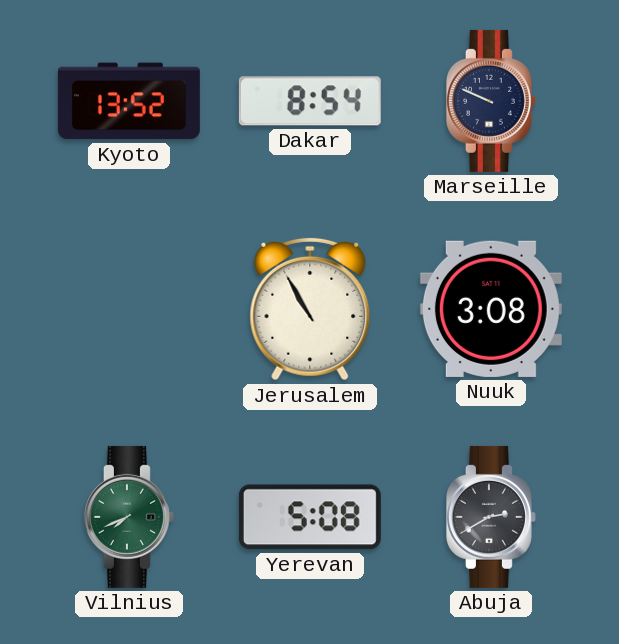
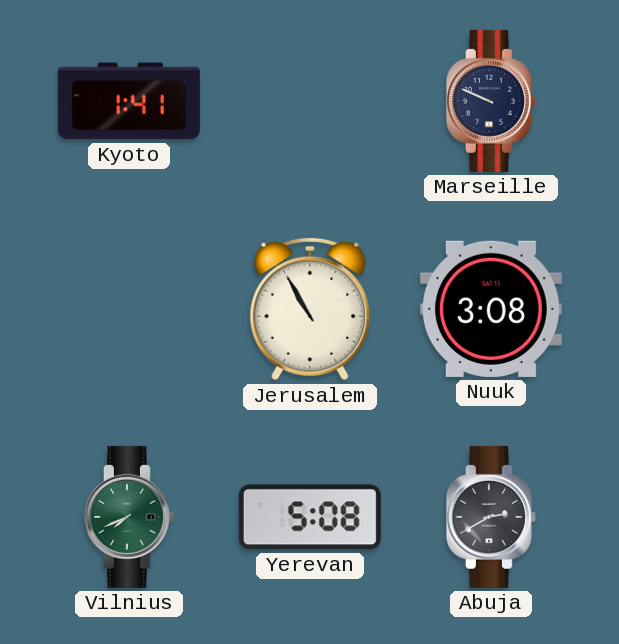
Kyoto: 13:52 -> 1:41
Dakar: 8:54 -> none
